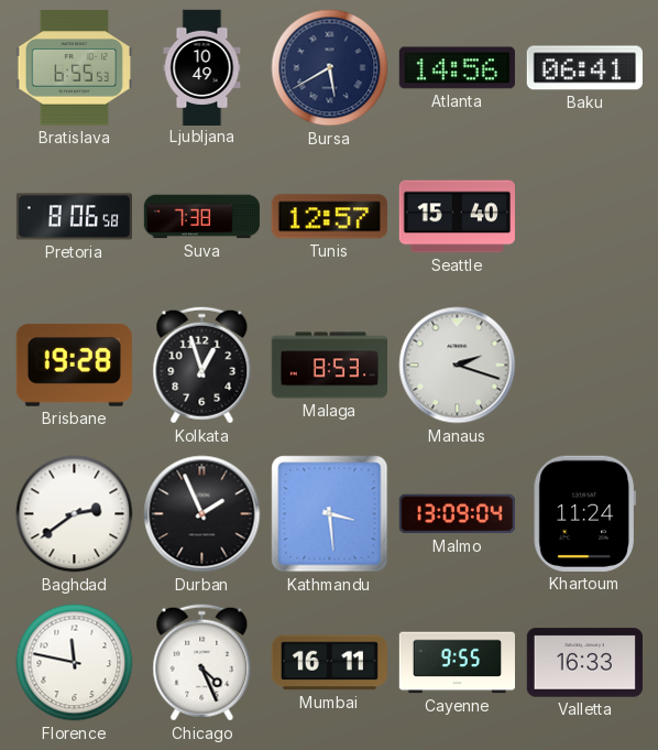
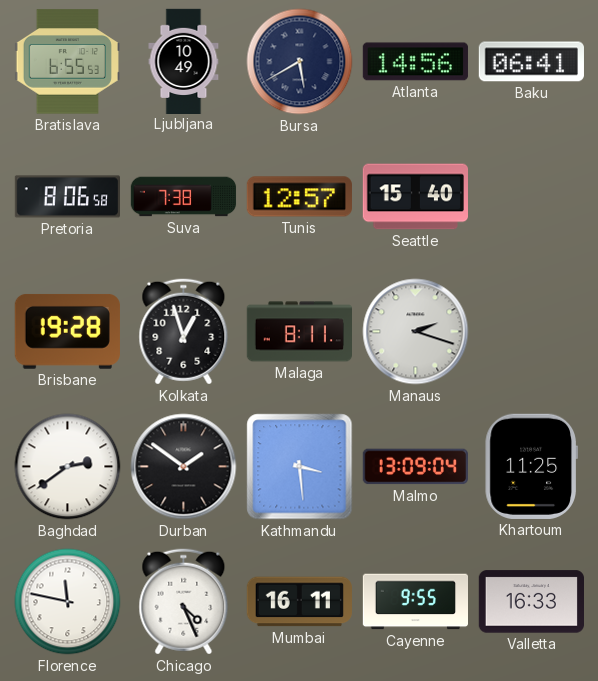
Malaga: 8:53 -> 8:11
Durban: 1:56 -> 1:51
Khartoum: 11:24 -> 11:25
